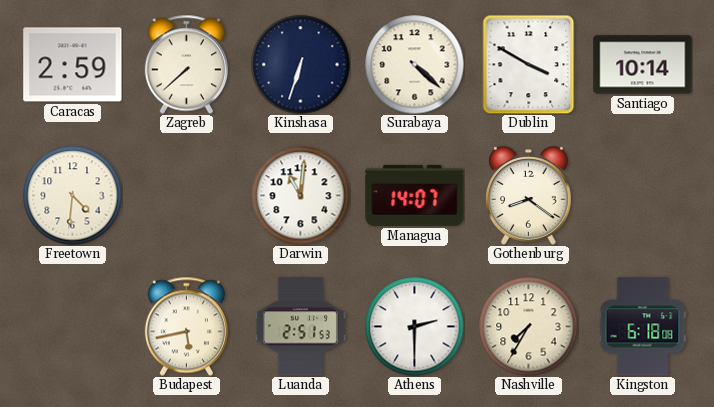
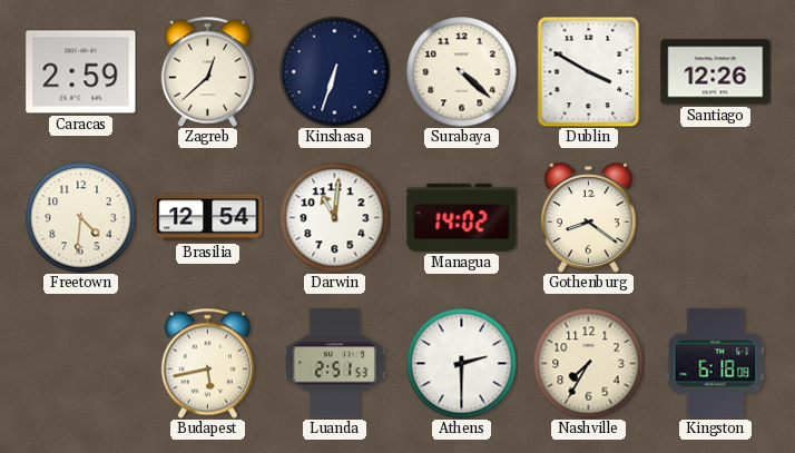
Zagreb: 7:38 -> 12:38
Santiago: 10:14 -> 12:26
Brasilia: none -> 12:54
Managua: 14:07 -> 14:02
